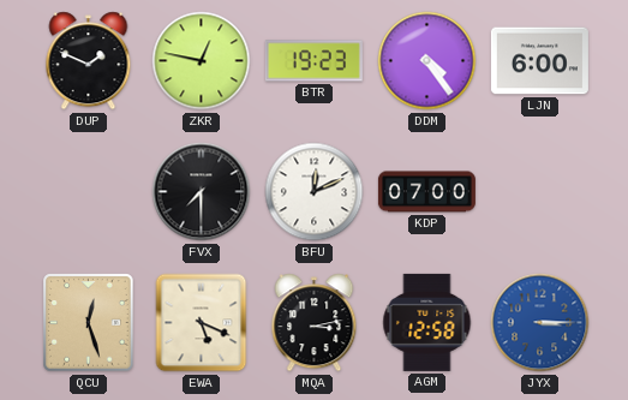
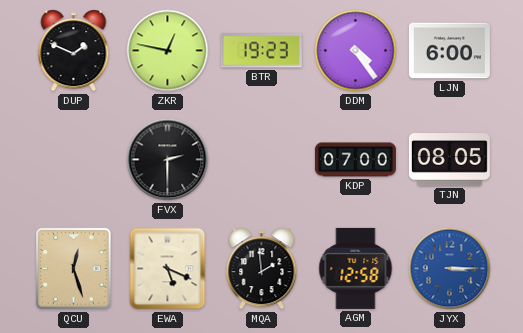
FVX: 7:30 -> 2:30
BFU: 12:11 -> none
TJN: none -> 08:05
MQA: 3:13 -> 1:59
